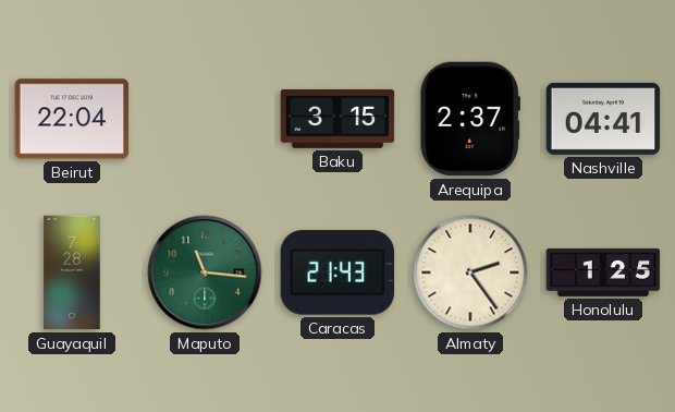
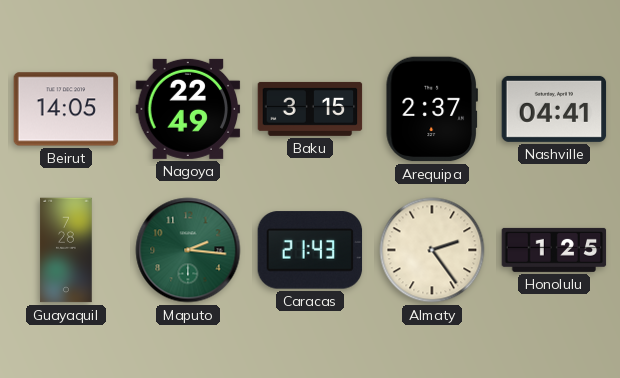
Beirut: 22:04 -> 14:05
Nagoya: none -> 22:49
Maputo: 11:16 -> 2:16
